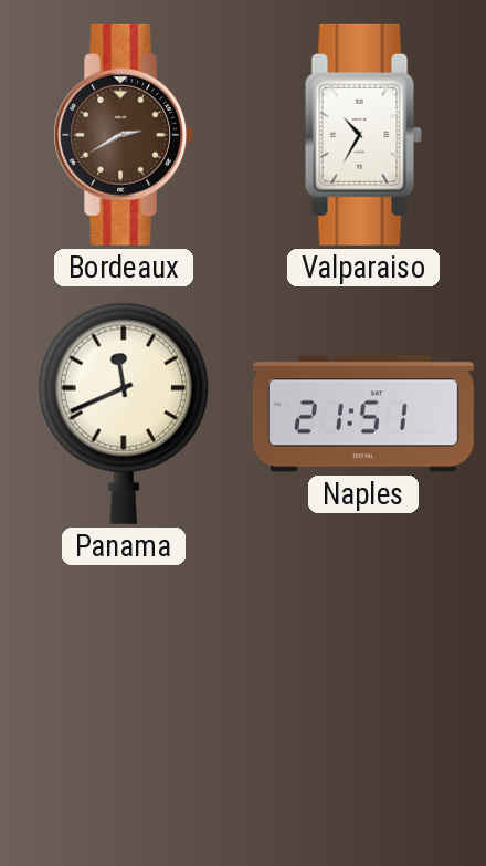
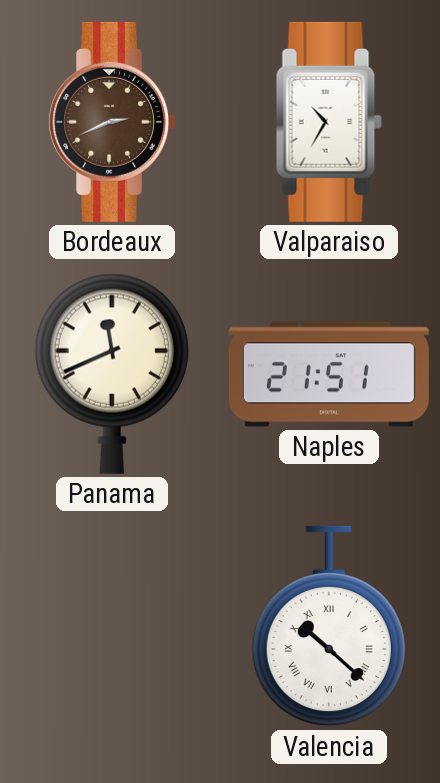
Bordeaux: 2:40 -> 2:41
Valencia: none -> 10:22
